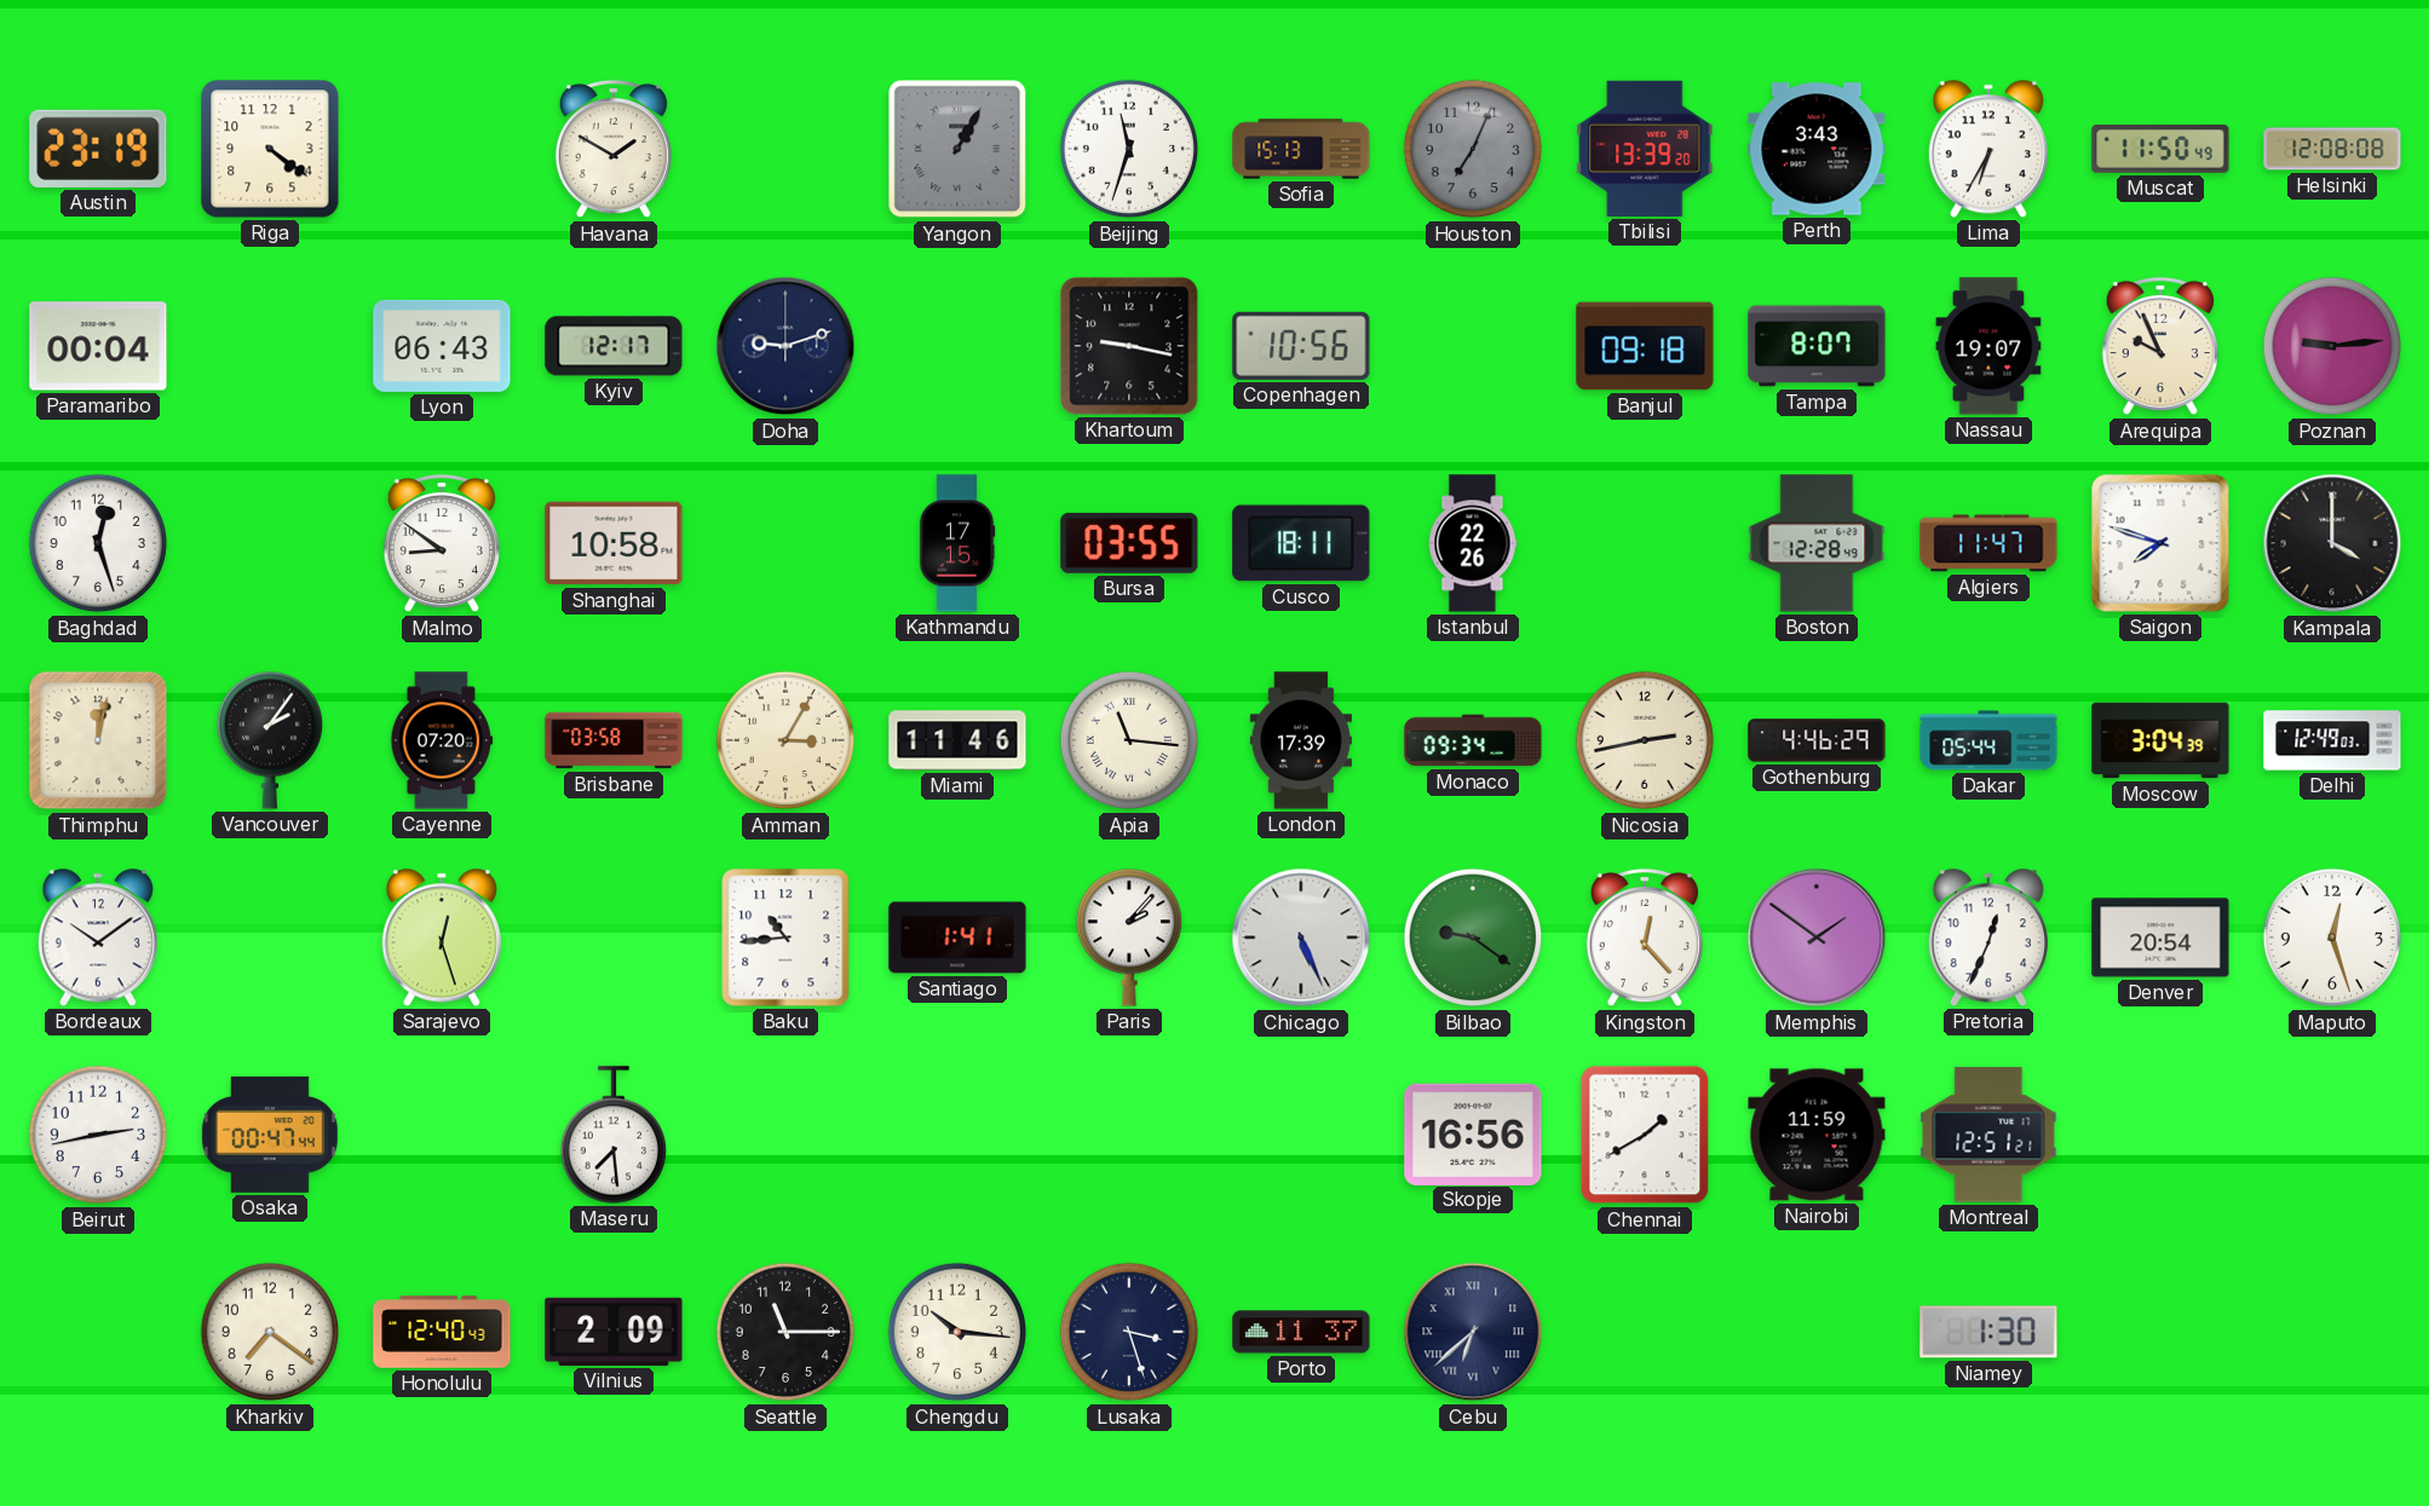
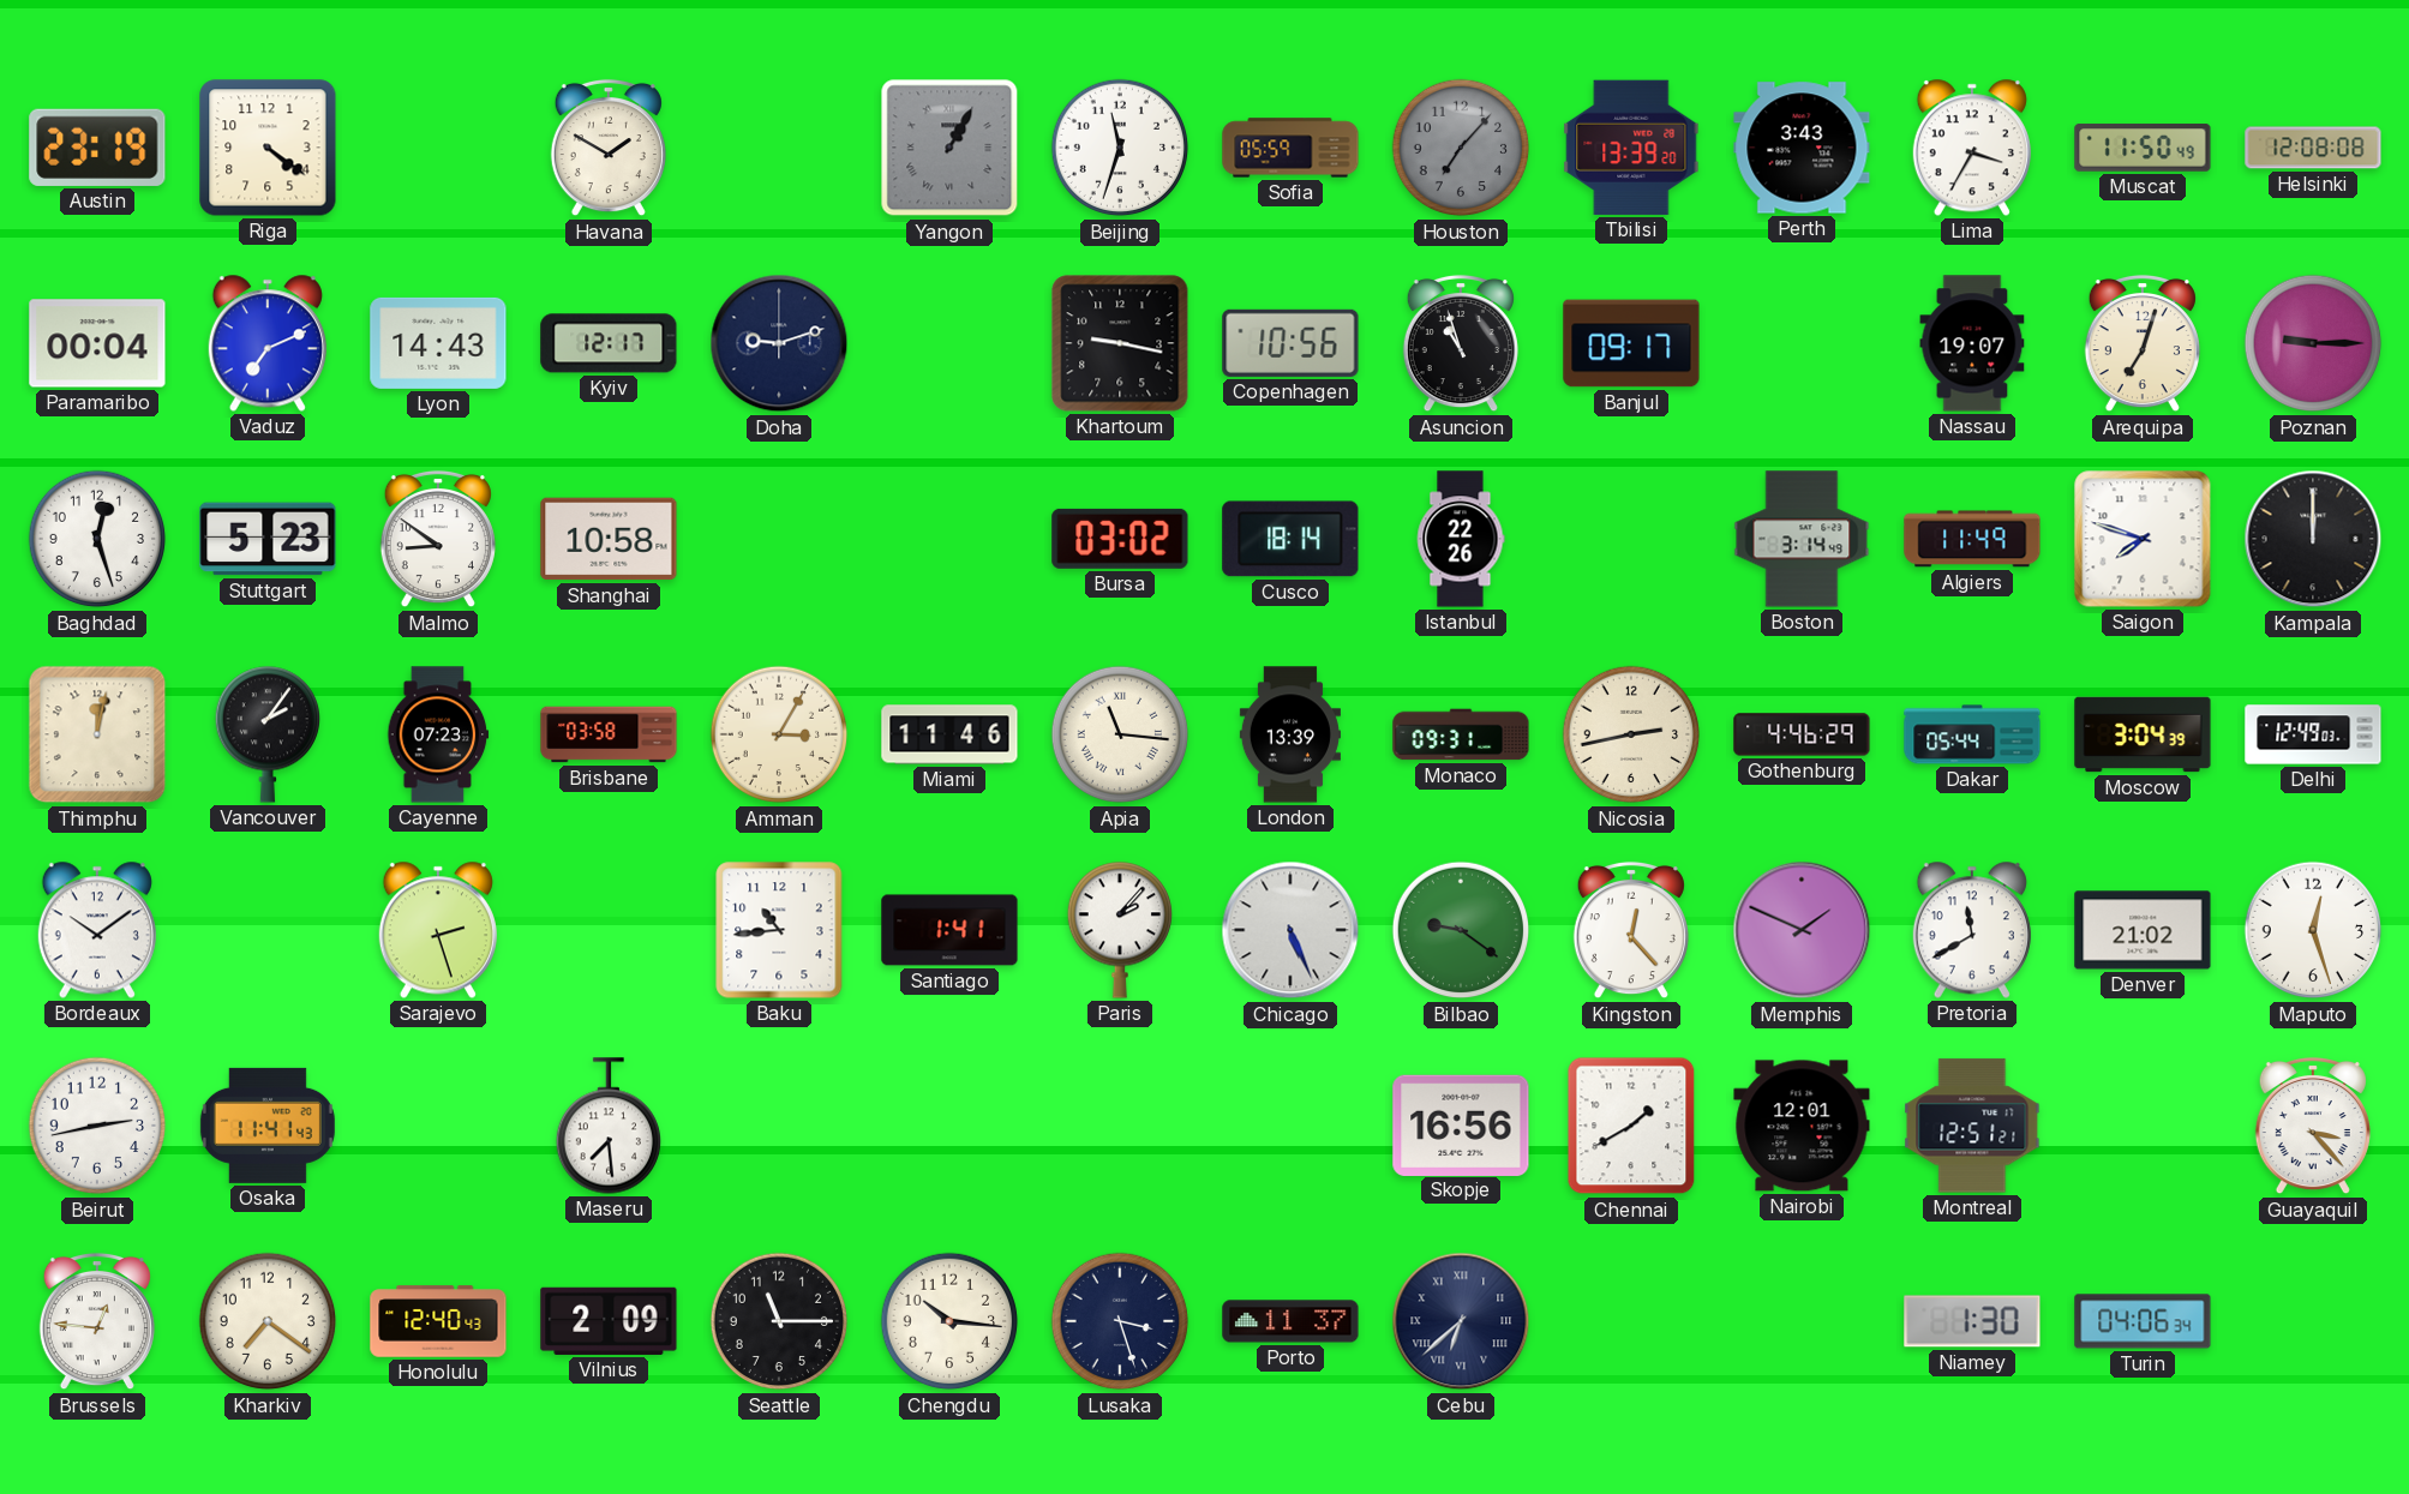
Sofia: 15:13 -> 05:59
Houston: 7:04 -> 7:07
Lima: 6:35 -> 3:35
Vaduz: none -> 7:11
Lyon: 06:43 -> 14:43
Asuncion: none -> 10:57
Banjul: 09:18 -> 09:17
Tampa: 8:07 -> none
Arequipa: 9:56 -> 7:03
Poznan: 9:14 -> 9:15
Stuttgart: none -> 5:23
Kathmandu: 17:15 -> none
Bursa: 03:55 -> 03:02
Cusco: 18:11 -> 18:14
Boston: 12:28 -> 3:14
Algiers: 11:47 -> 11:49
Kampala: 4:00 -> 12:00
Cayenne: 07:20 -> 07:23
London: 17:39 -> 13:39
Monaco: 09:34 -> 09:31
Sarajevo: 12:27 -> 2:27
Memphis: 1:51 -> 1:49
Pretoria: 12:34 -> 11:40
Denver: 20:54 -> 21:02
Osaka: 00:47 -> 11:41
Nairobi: 11:59 -> 12:01
Guayaquil: none -> 3:23
Brussels: none -> 12:46
Turin: none -> 04:06
